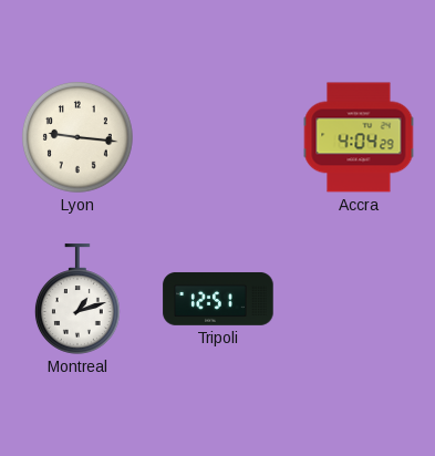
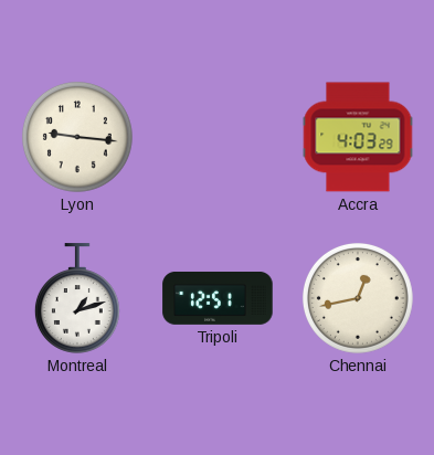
Accra: 4:04 -> 4:03
Chennai: none -> 12:43
